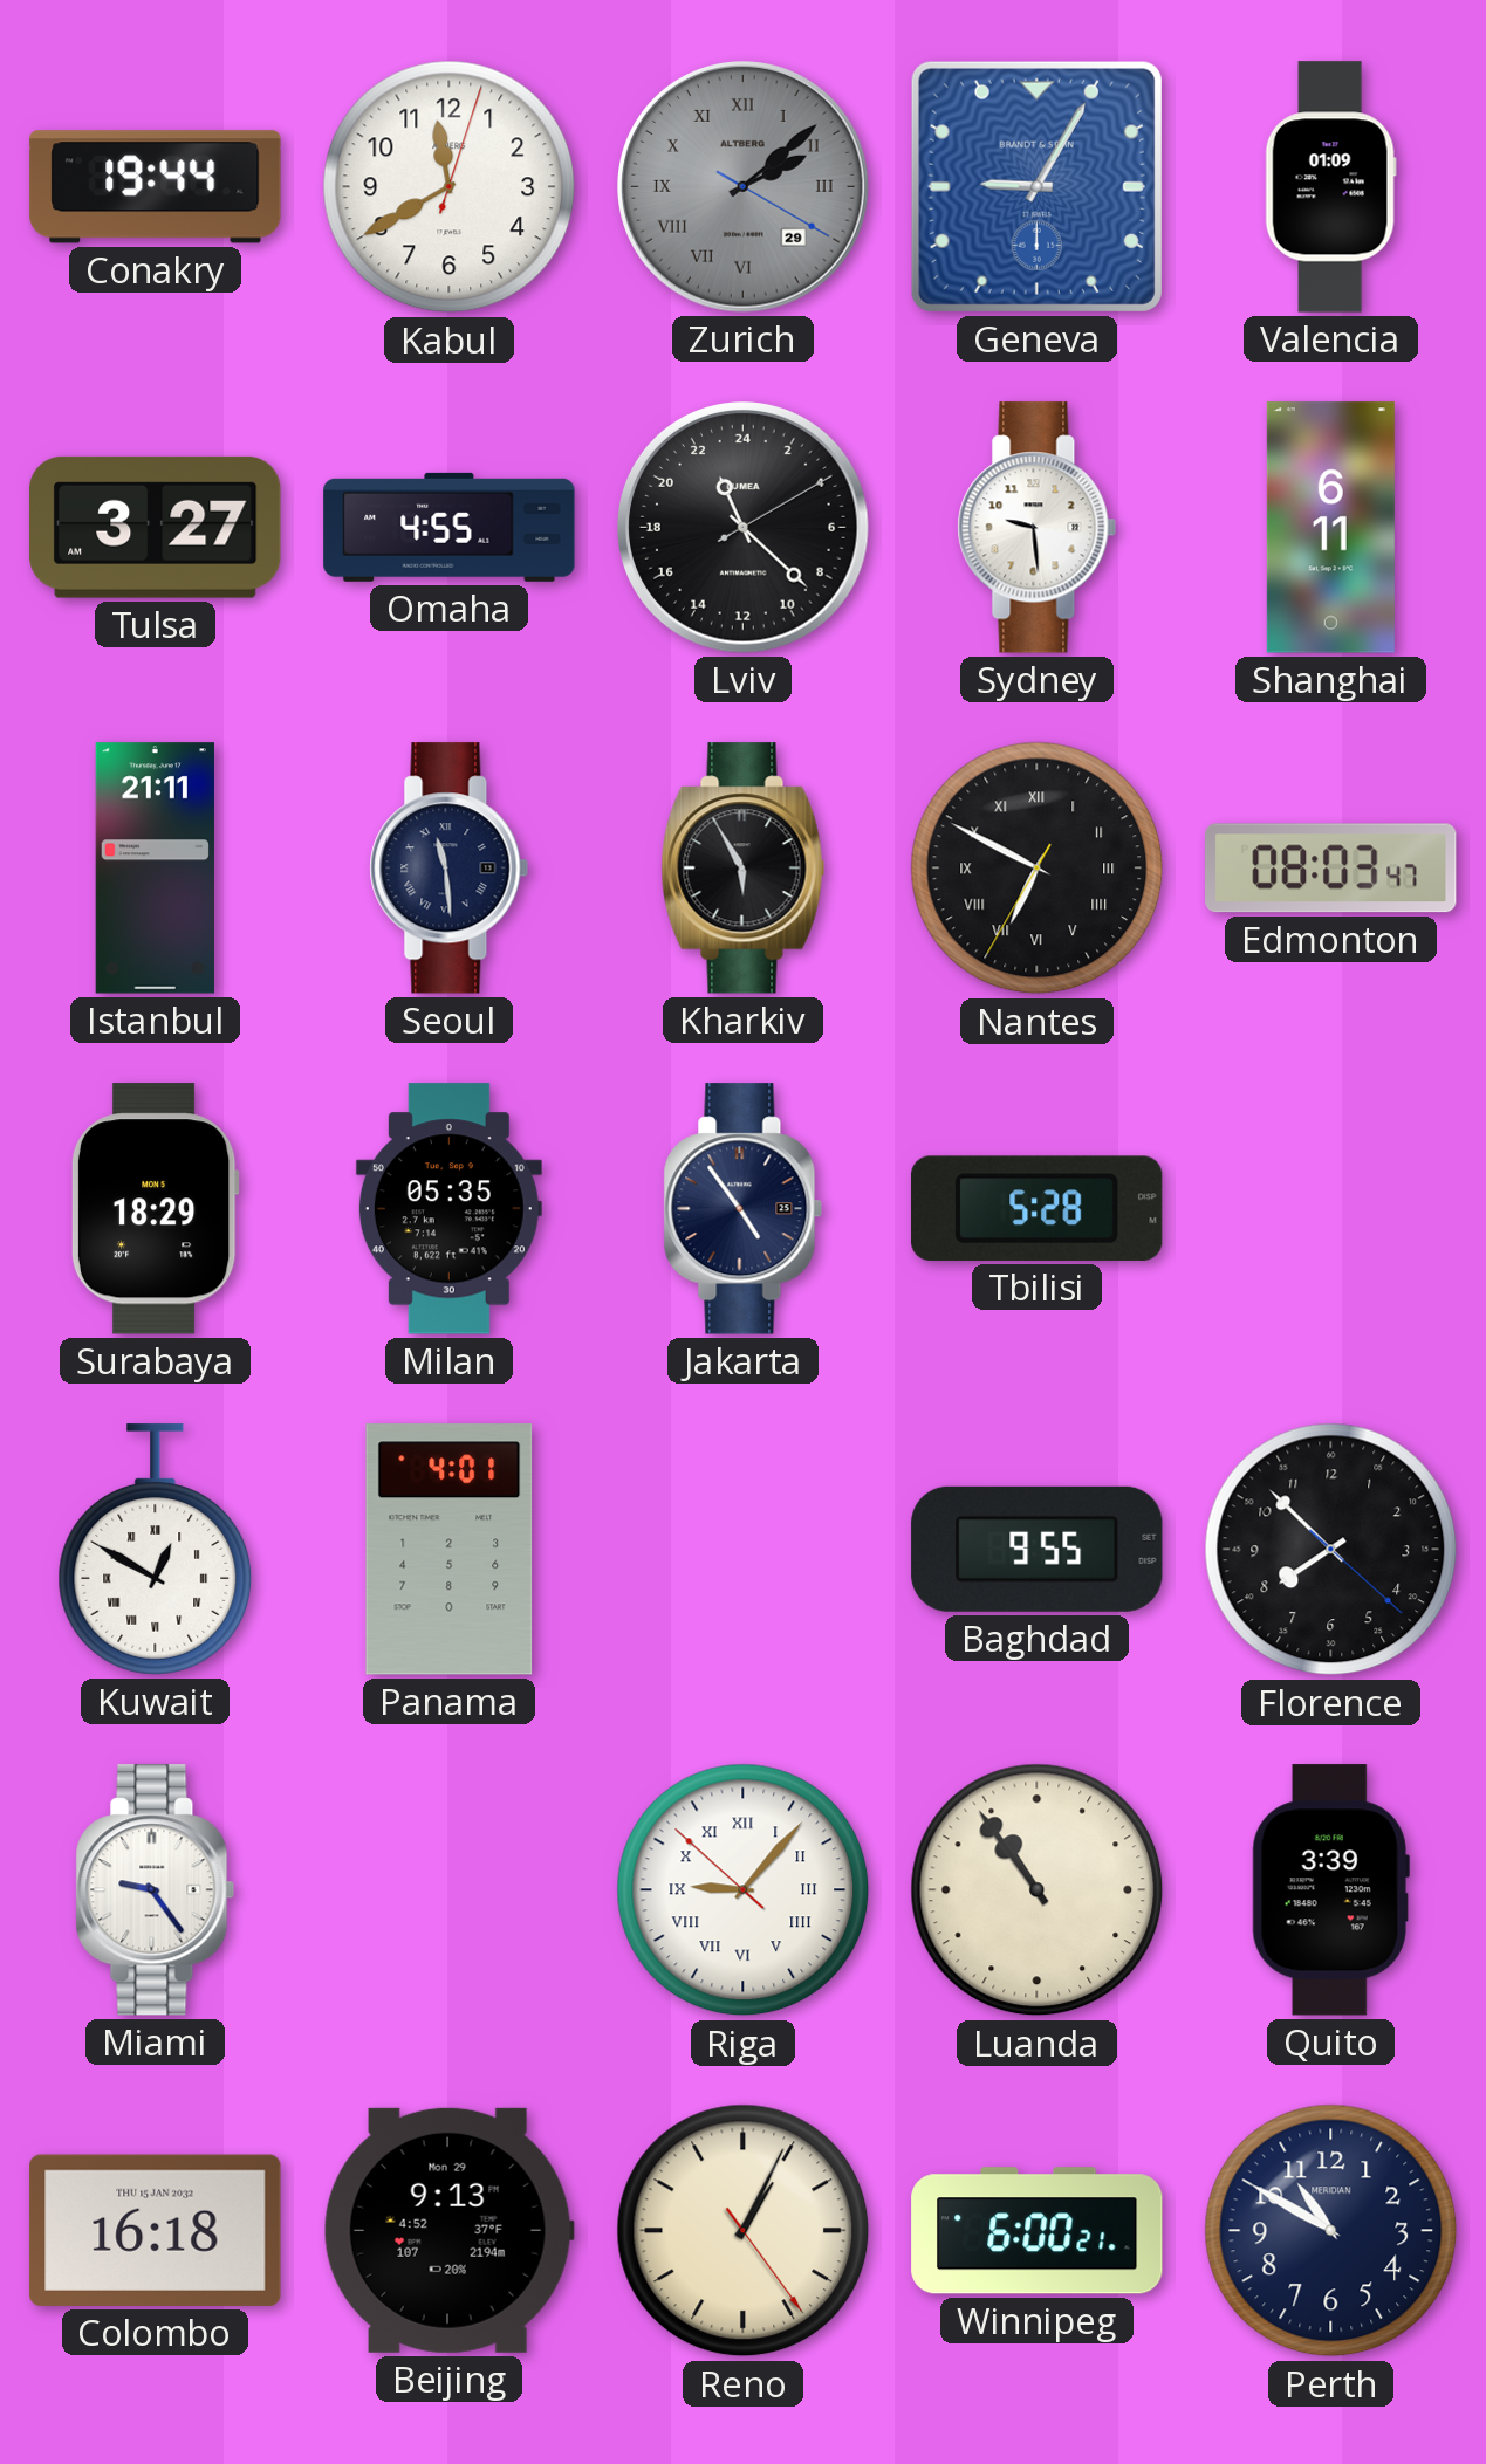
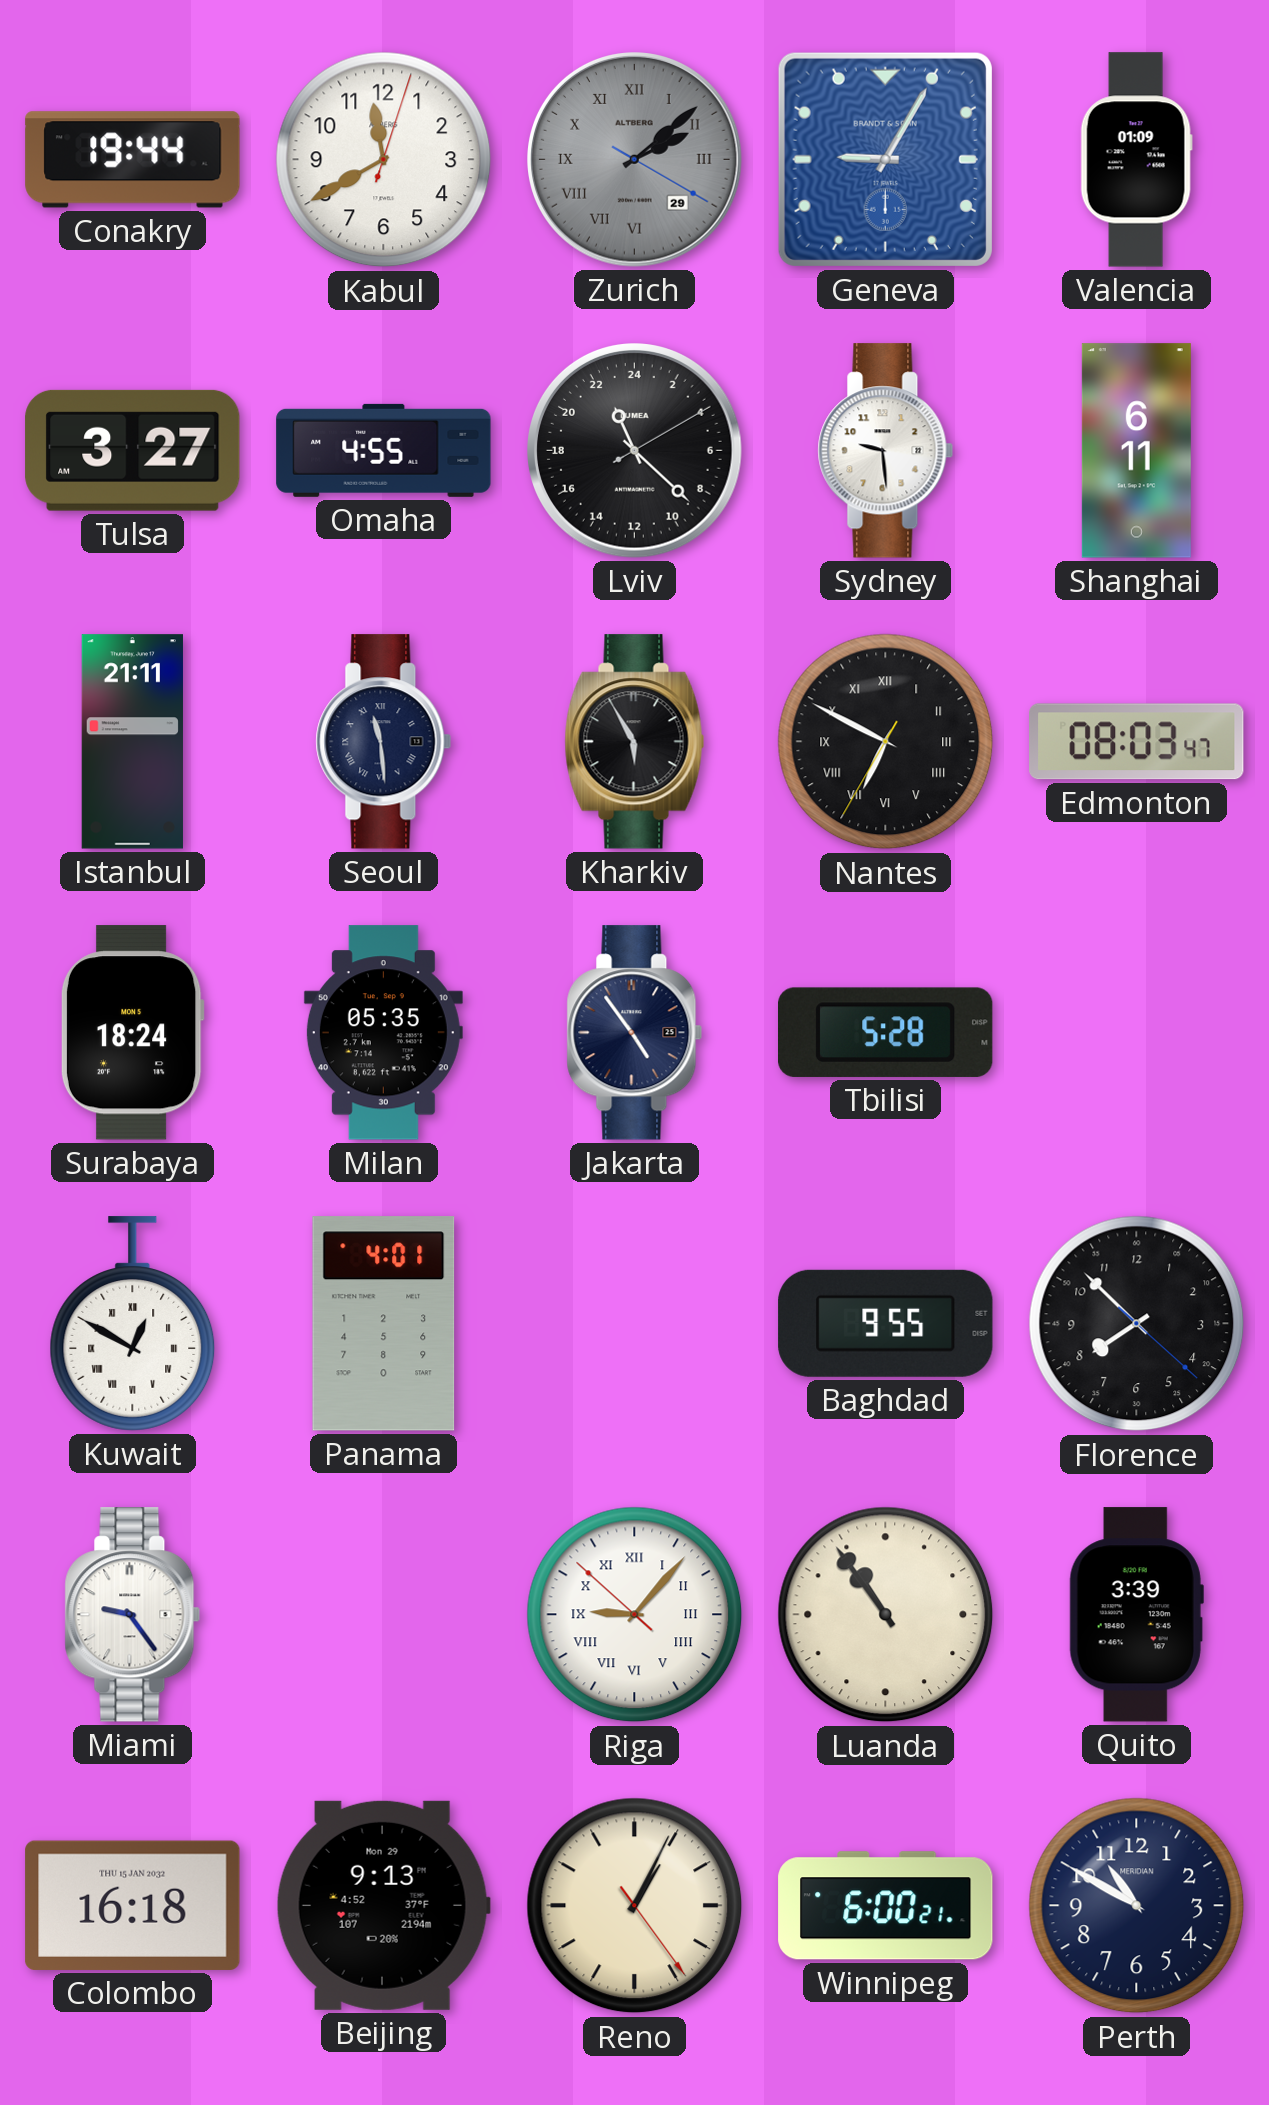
Surabaya: 18:29 -> 18:24
